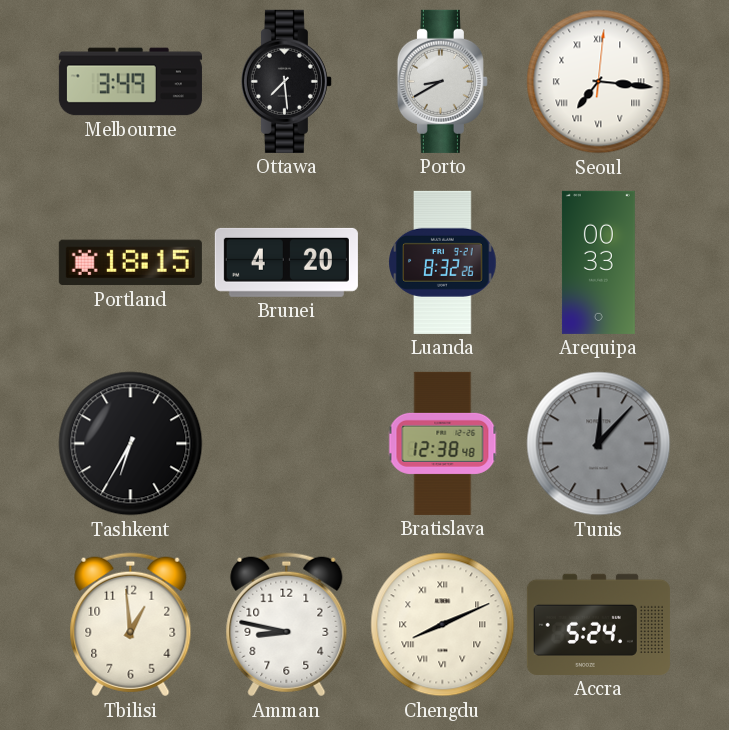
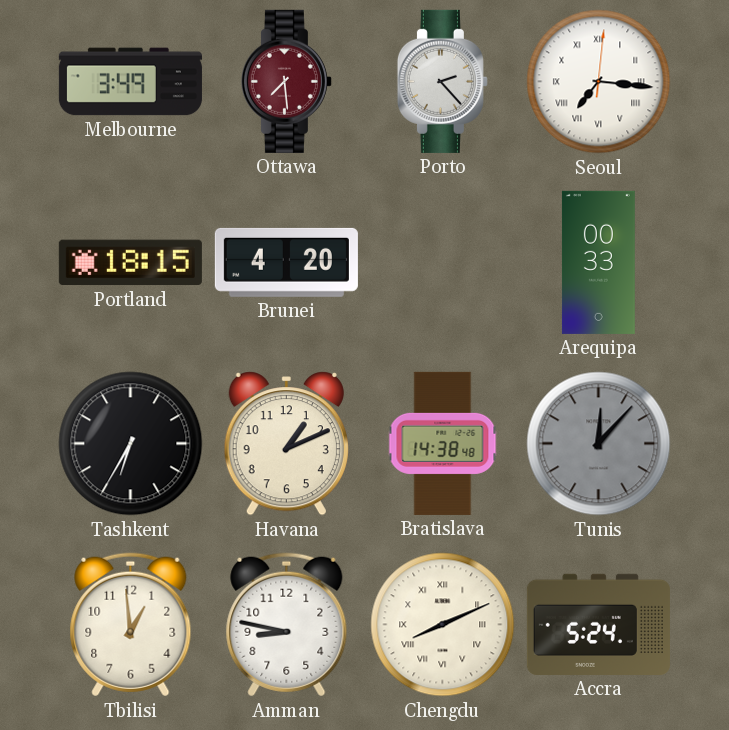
Ottawa dial: black -> burgundy
Porto: 8:40 -> 2:23
Luanda: 8:32 -> none
Havana: none -> 1:11
Bratislava: 12:38 -> 14:38
